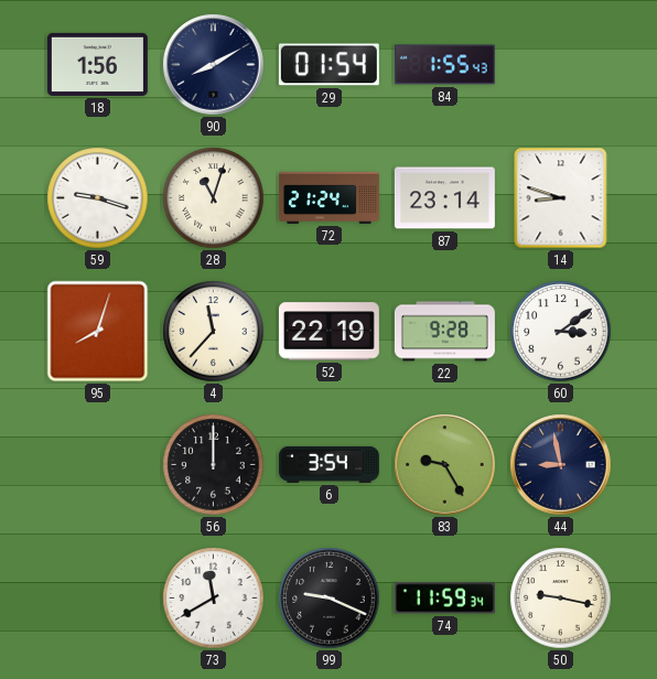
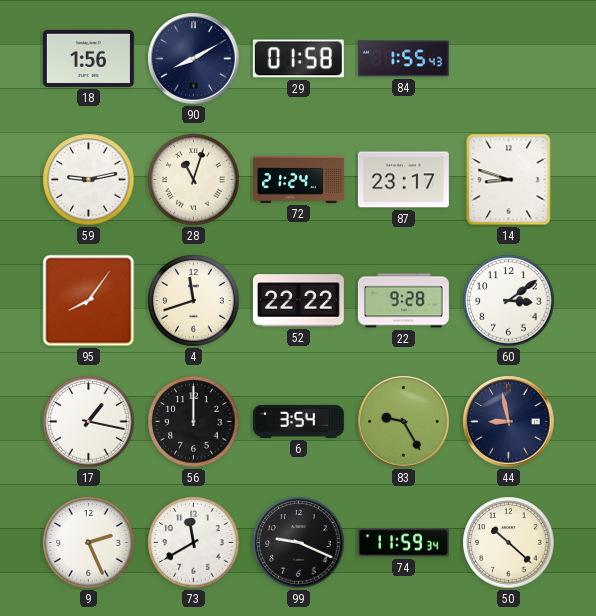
29: 01:54 -> 01:58
59: 9:18 -> 9:13
87: 23:14 -> 23:17
95: 8:03 -> 8:06
4: 11:37 -> 11:42
52: 22:19 -> 22:22
17: none -> 1:17
9: none -> 2:26
50: 9:17 -> 10:22
